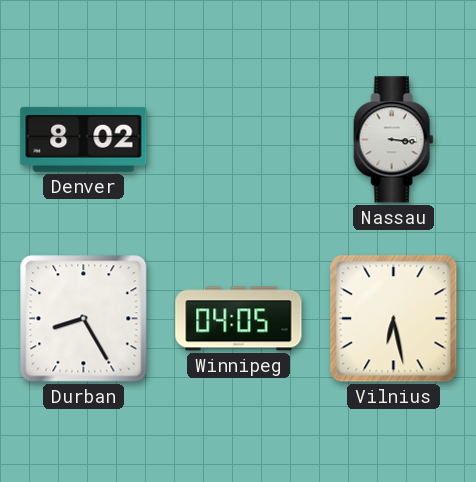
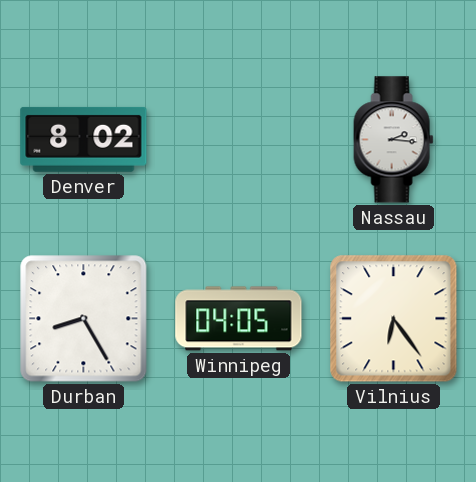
Nassau: 3:16 -> 2:16
Vilnius: 6:28 -> 6:24
